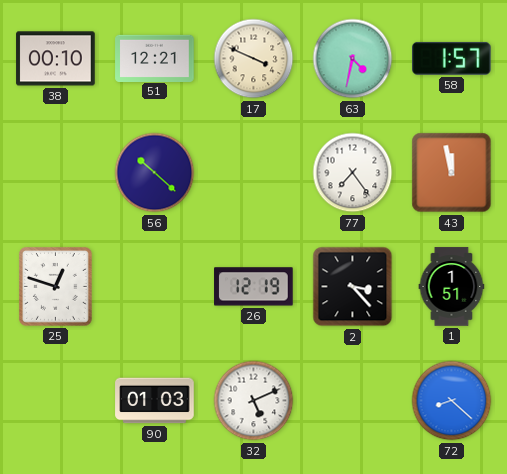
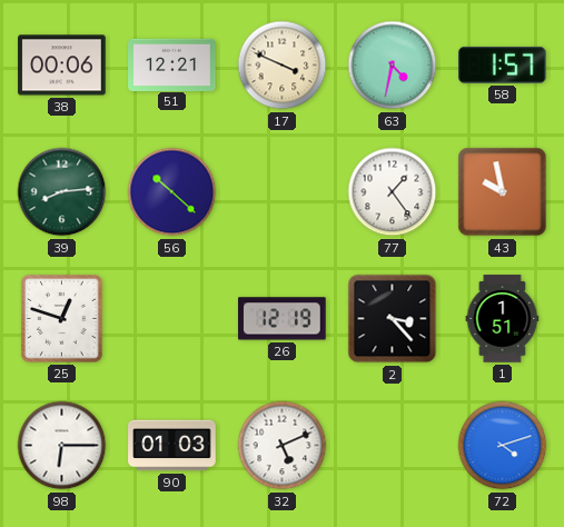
38: 00:10 -> 00:06
39: none -> 8:14
77: 7:24 -> 1:24
43: 11:58 -> 9:58
98: none -> 6:15
72: 8:22 -> 4:12
